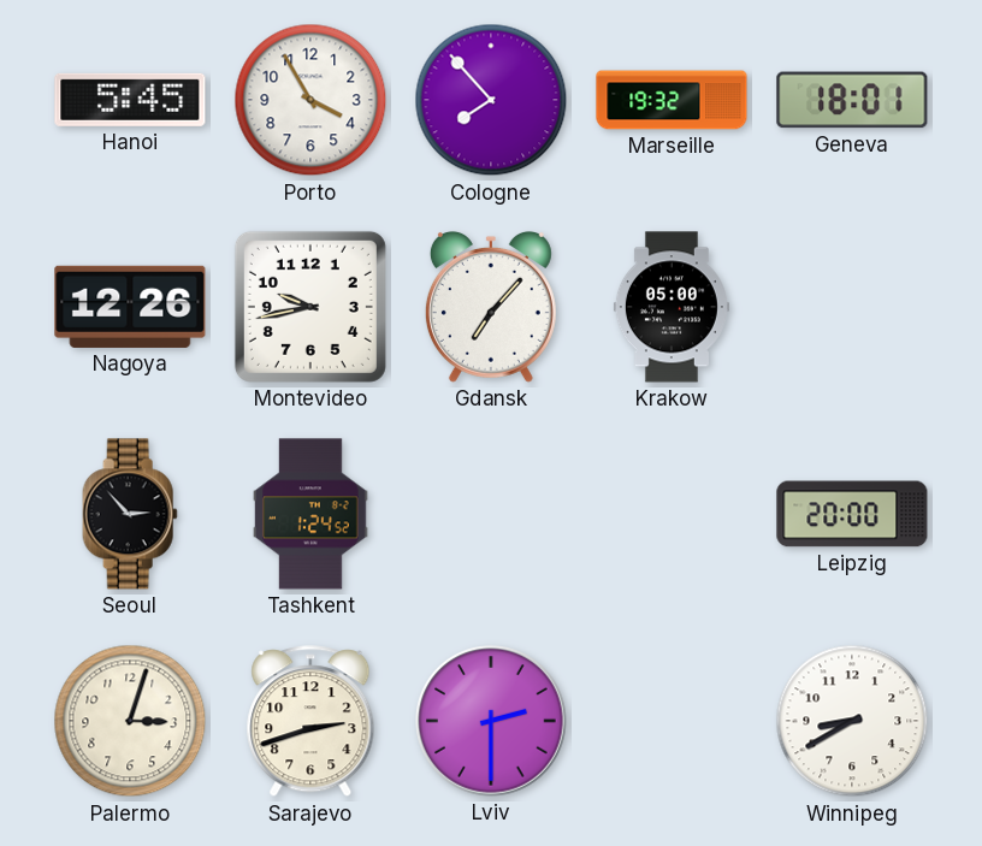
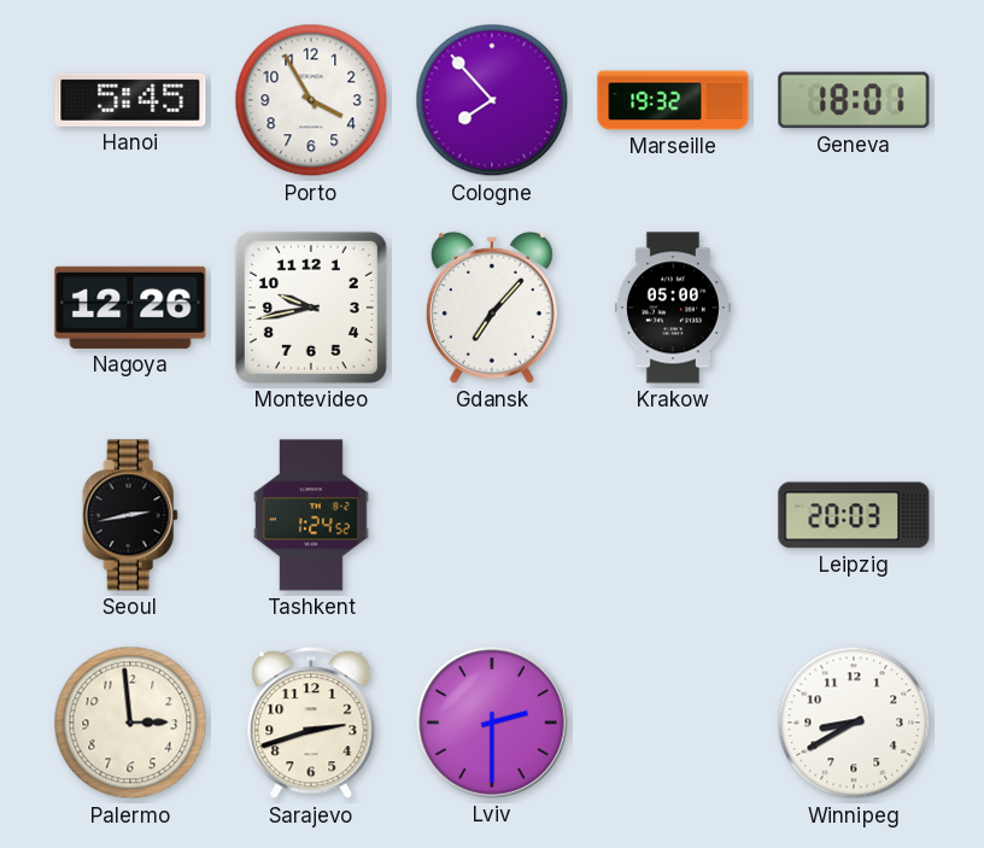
Seoul: 2:53 -> 2:43
Leipzig: 20:00 -> 20:03
Palermo: 3:03 -> 2:59
